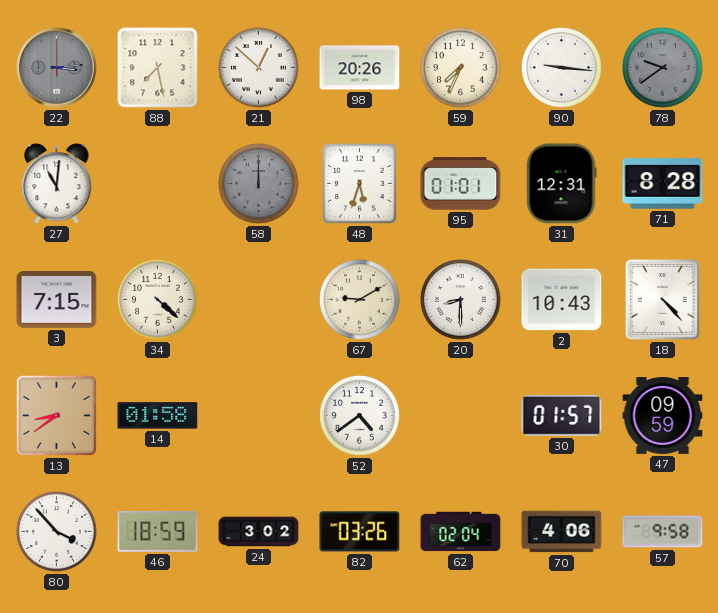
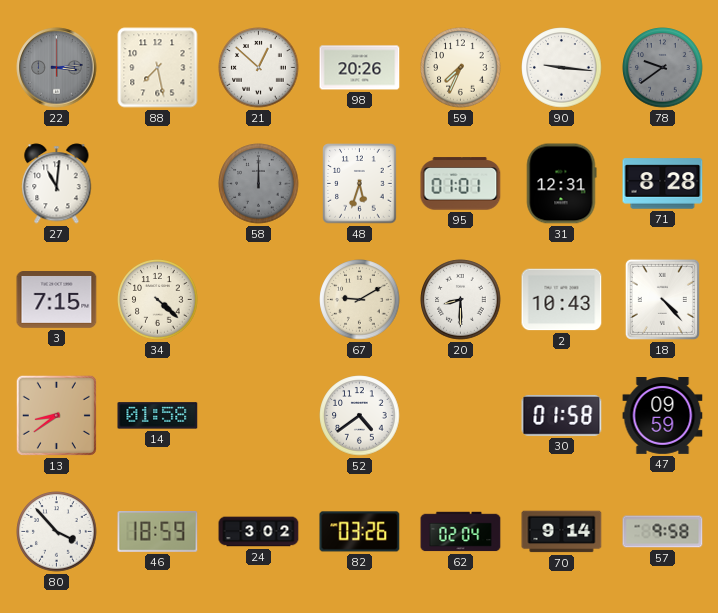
30: 01:57 -> 01:58
70: 4:06 -> 9:14
